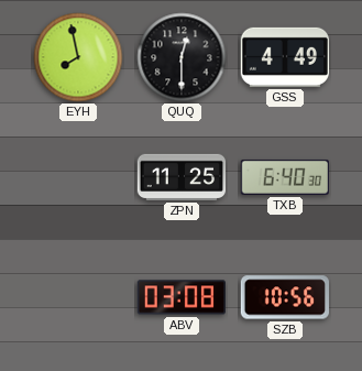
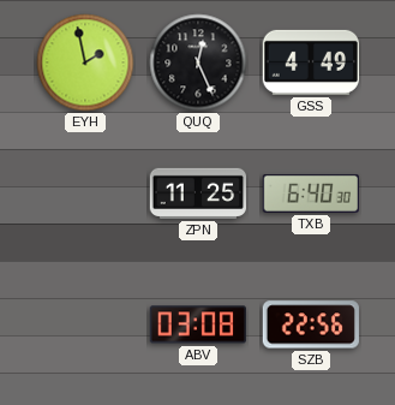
EYH: 7:58 -> 1:58
QUQ: 12:30 -> 12:26
SZB: 10:56 -> 22:56
